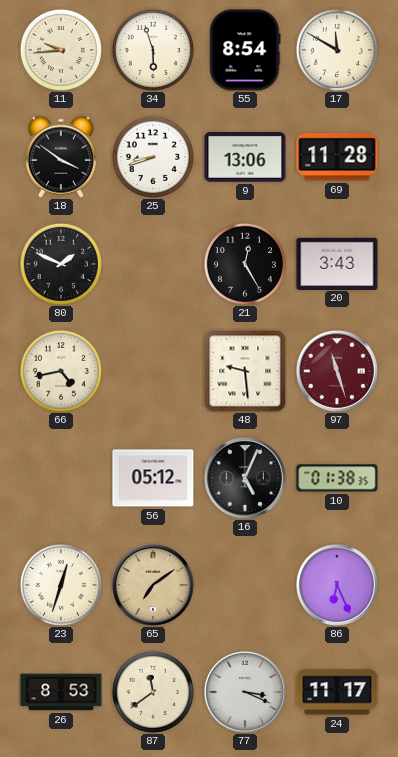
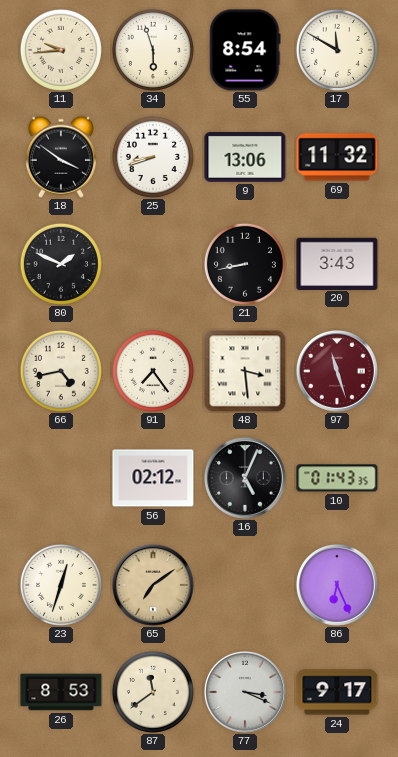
69: 11:28 -> 11:32
21: 12:25 -> 8:43
91: none -> 7:24
48: 9:29 -> 3:29
56: 05:12 -> 02:12
10: 01:38 -> 01:43
24: 11:17 -> 9:17
